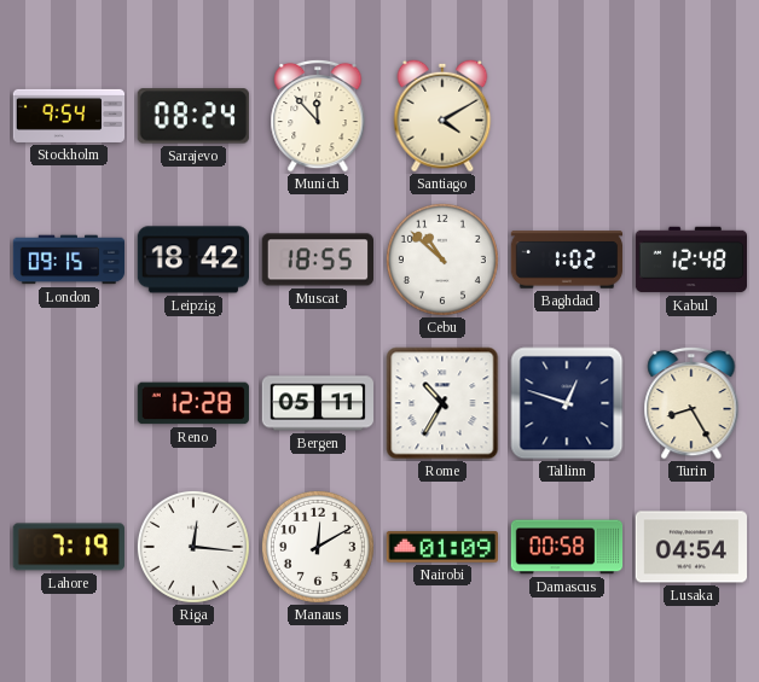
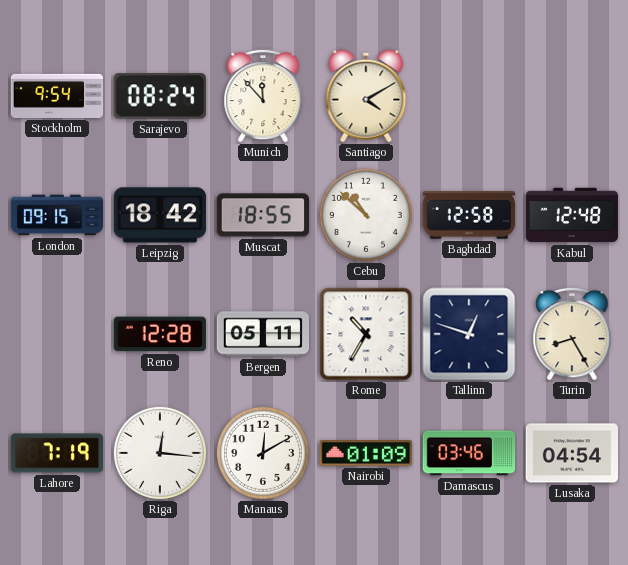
Baghdad: 1:02 -> 12:58
Damascus: 00:58 -> 03:46
